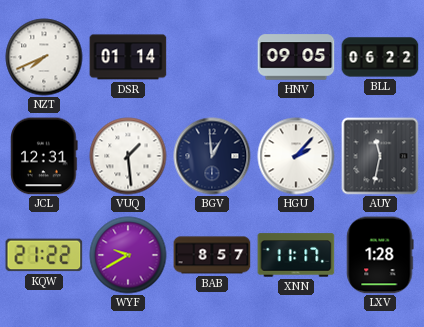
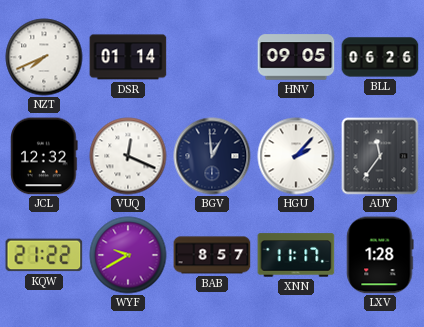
BLL: 06:22 -> 06:26
JCL: 12:31 -> 12:32
VUQ: 1:29 -> 12:19
AUY: 11:32 -> 11:36
